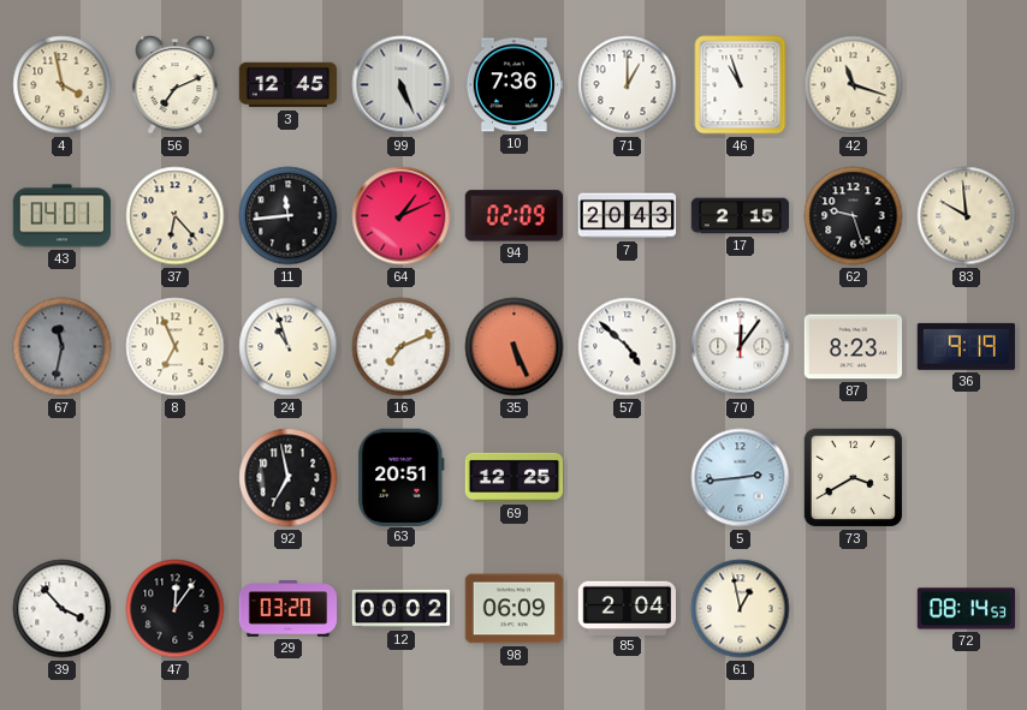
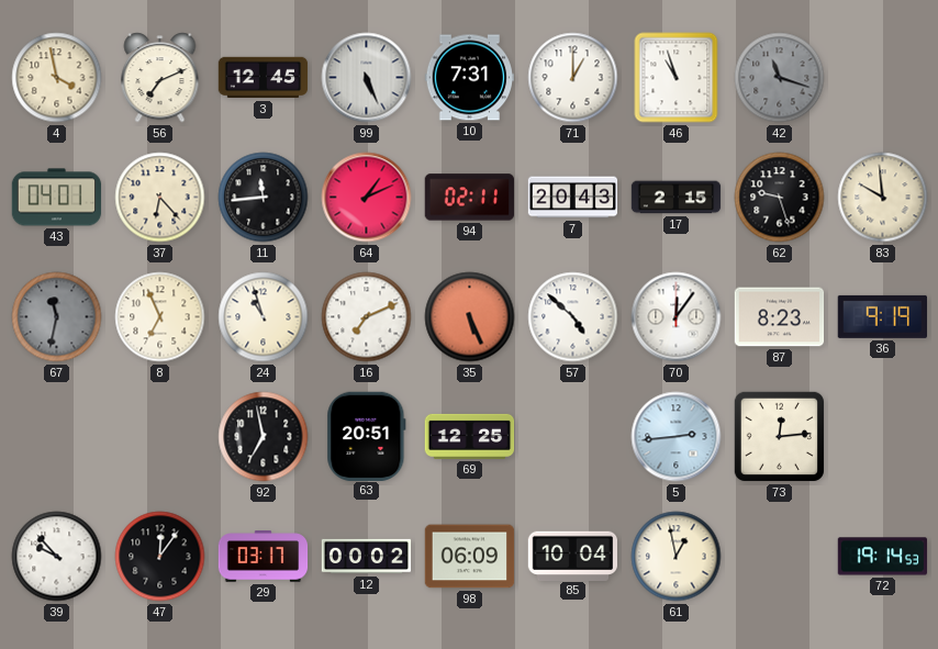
10: 7:36 -> 7:31
42 dial: cream -> grey
94: 02:09 -> 02:11
73: 3:40 -> 12:14
39: 3:53 -> 9:53
29: 03:20 -> 03:17
85: 2:04 -> 10:04
72: 08:14 -> 19:14
